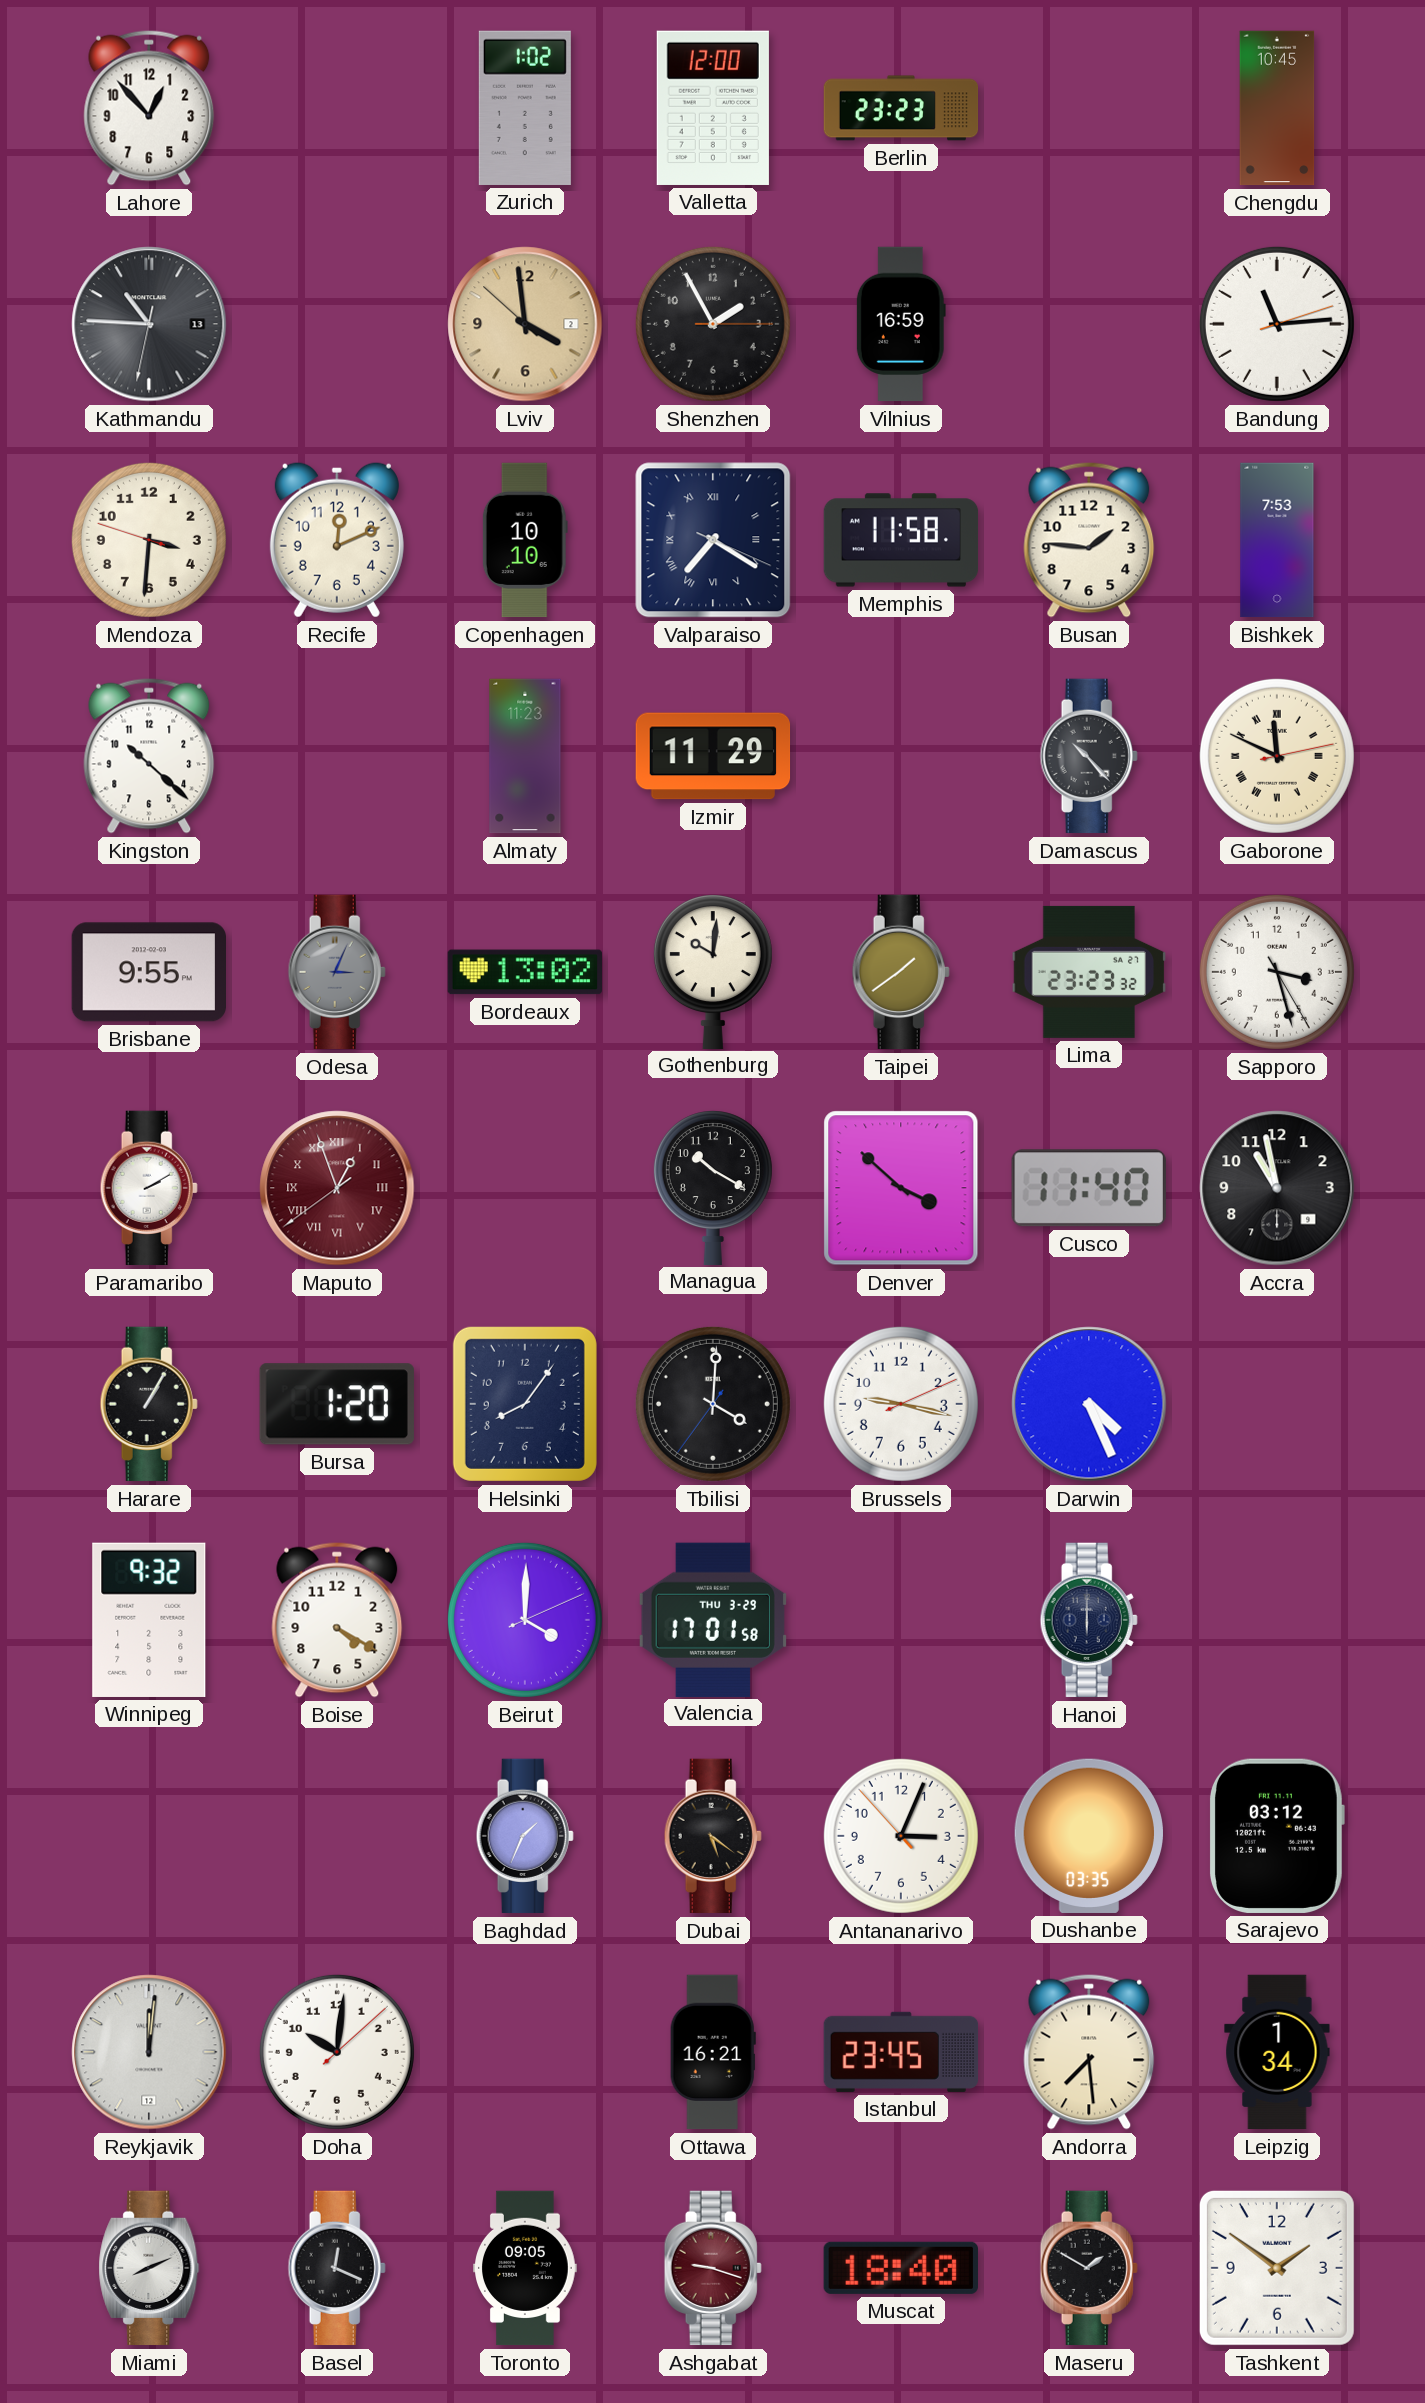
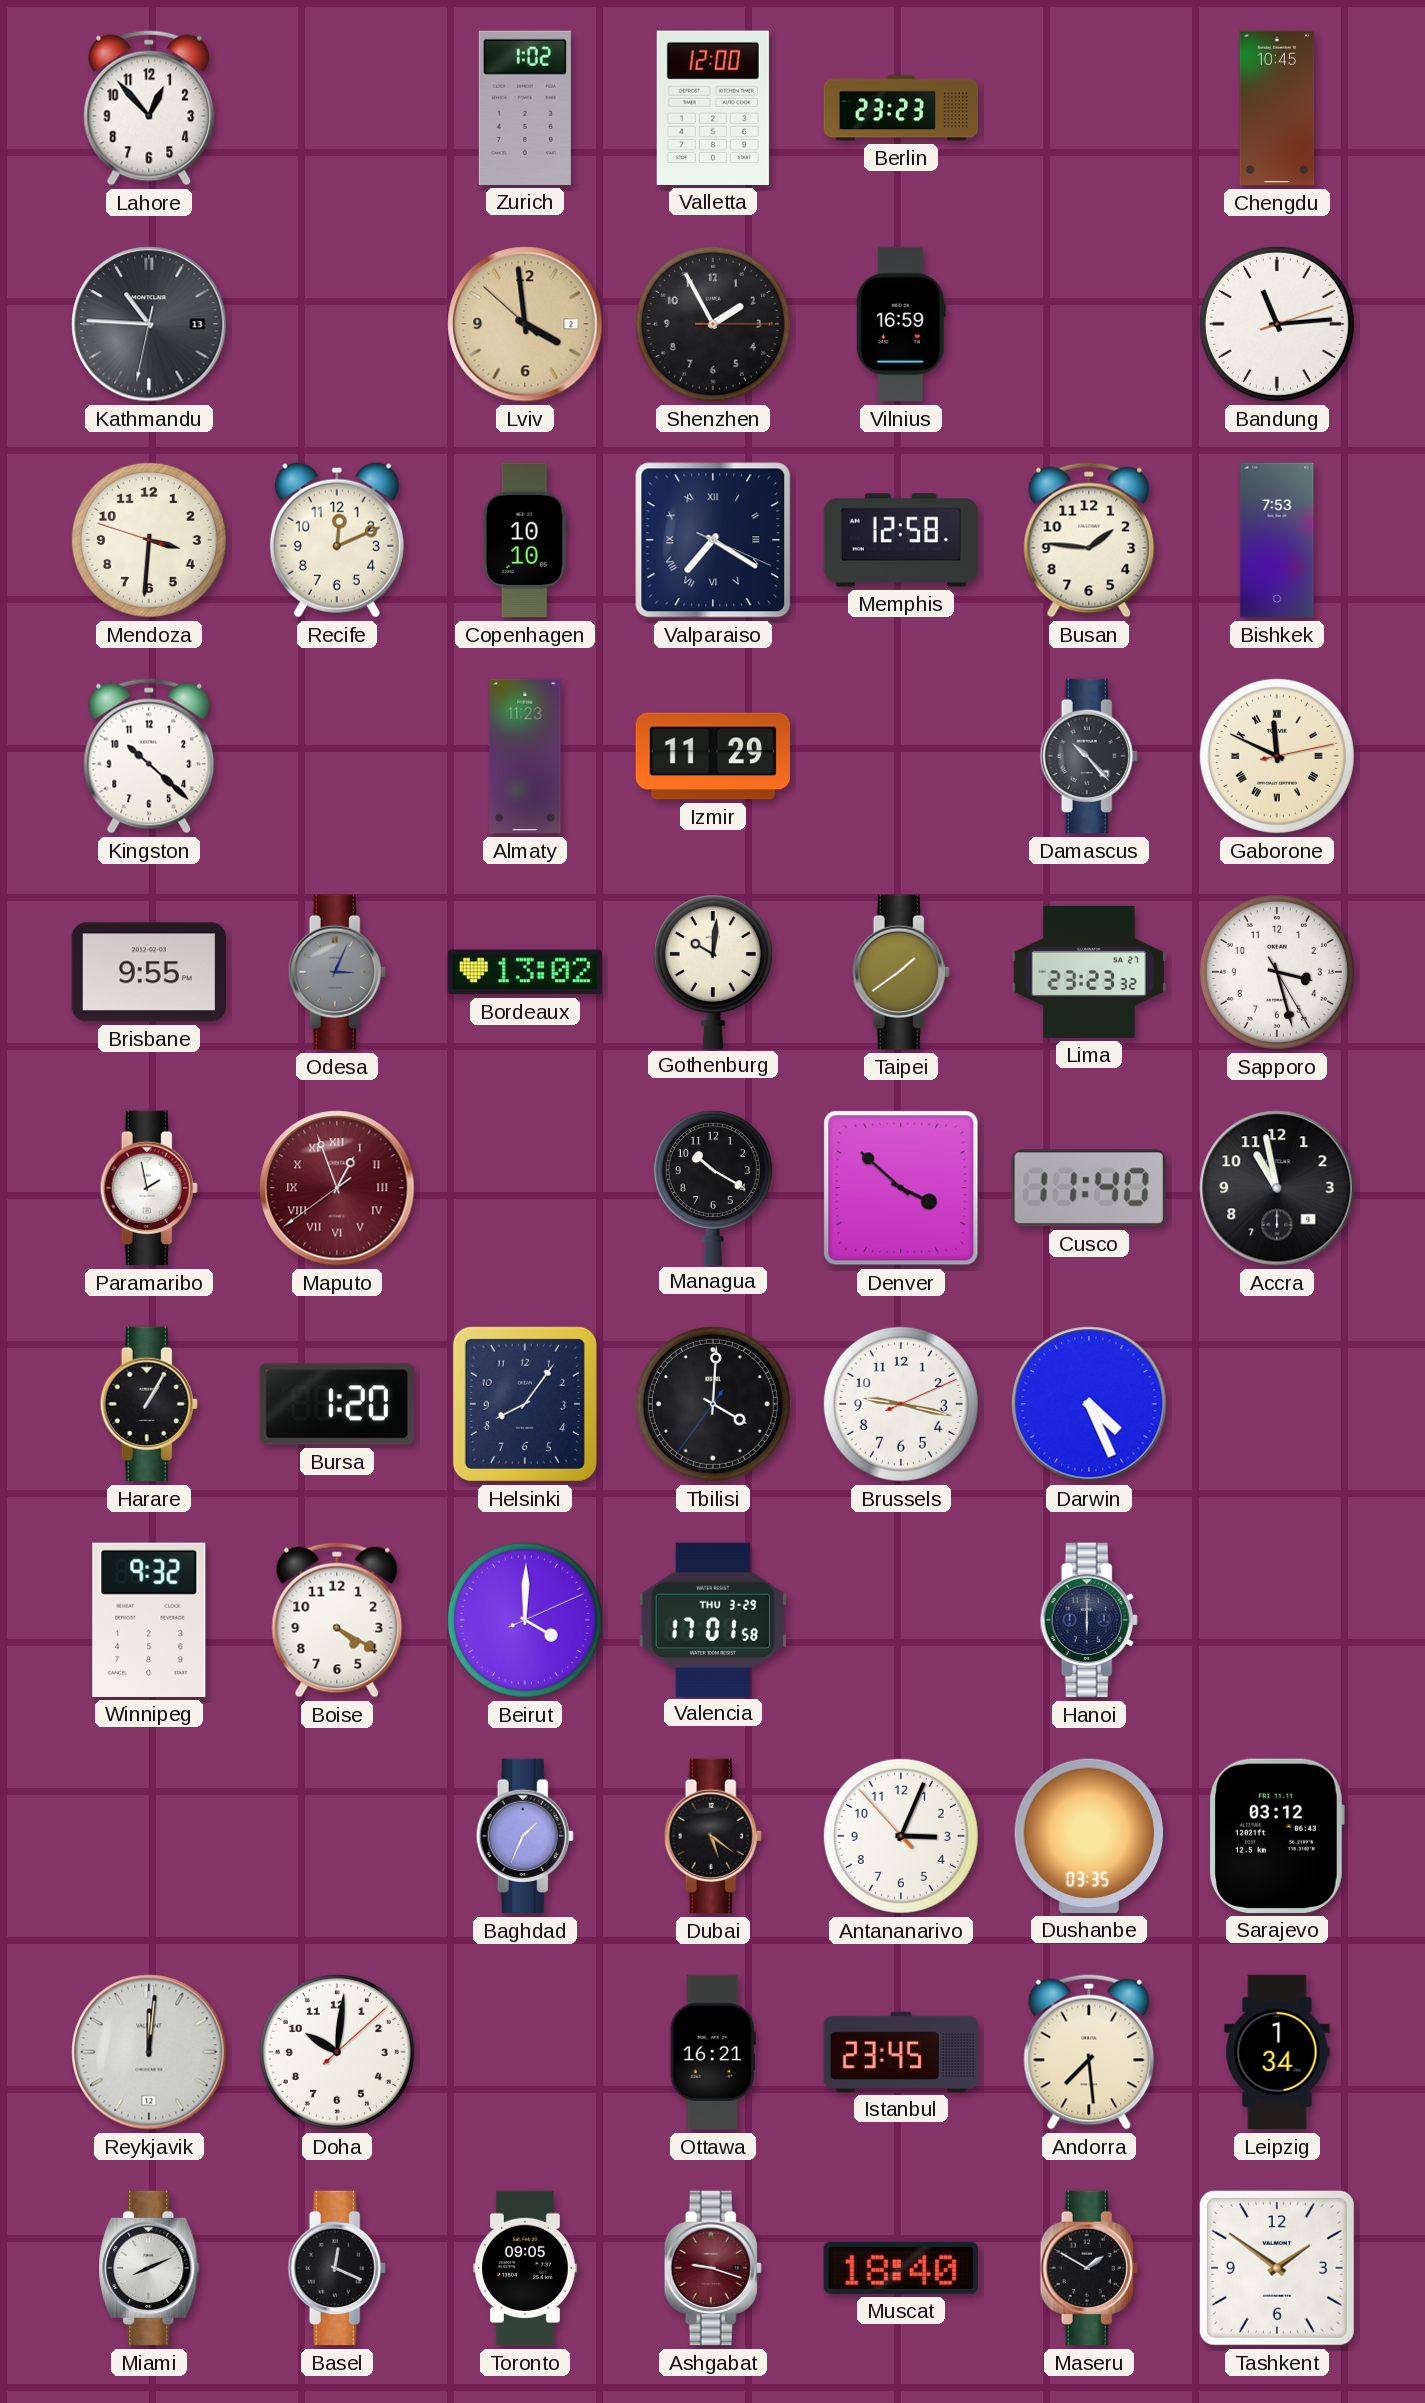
Memphis: 11:58 -> 12:58
Paramaribo: 2:10 -> 1:58
